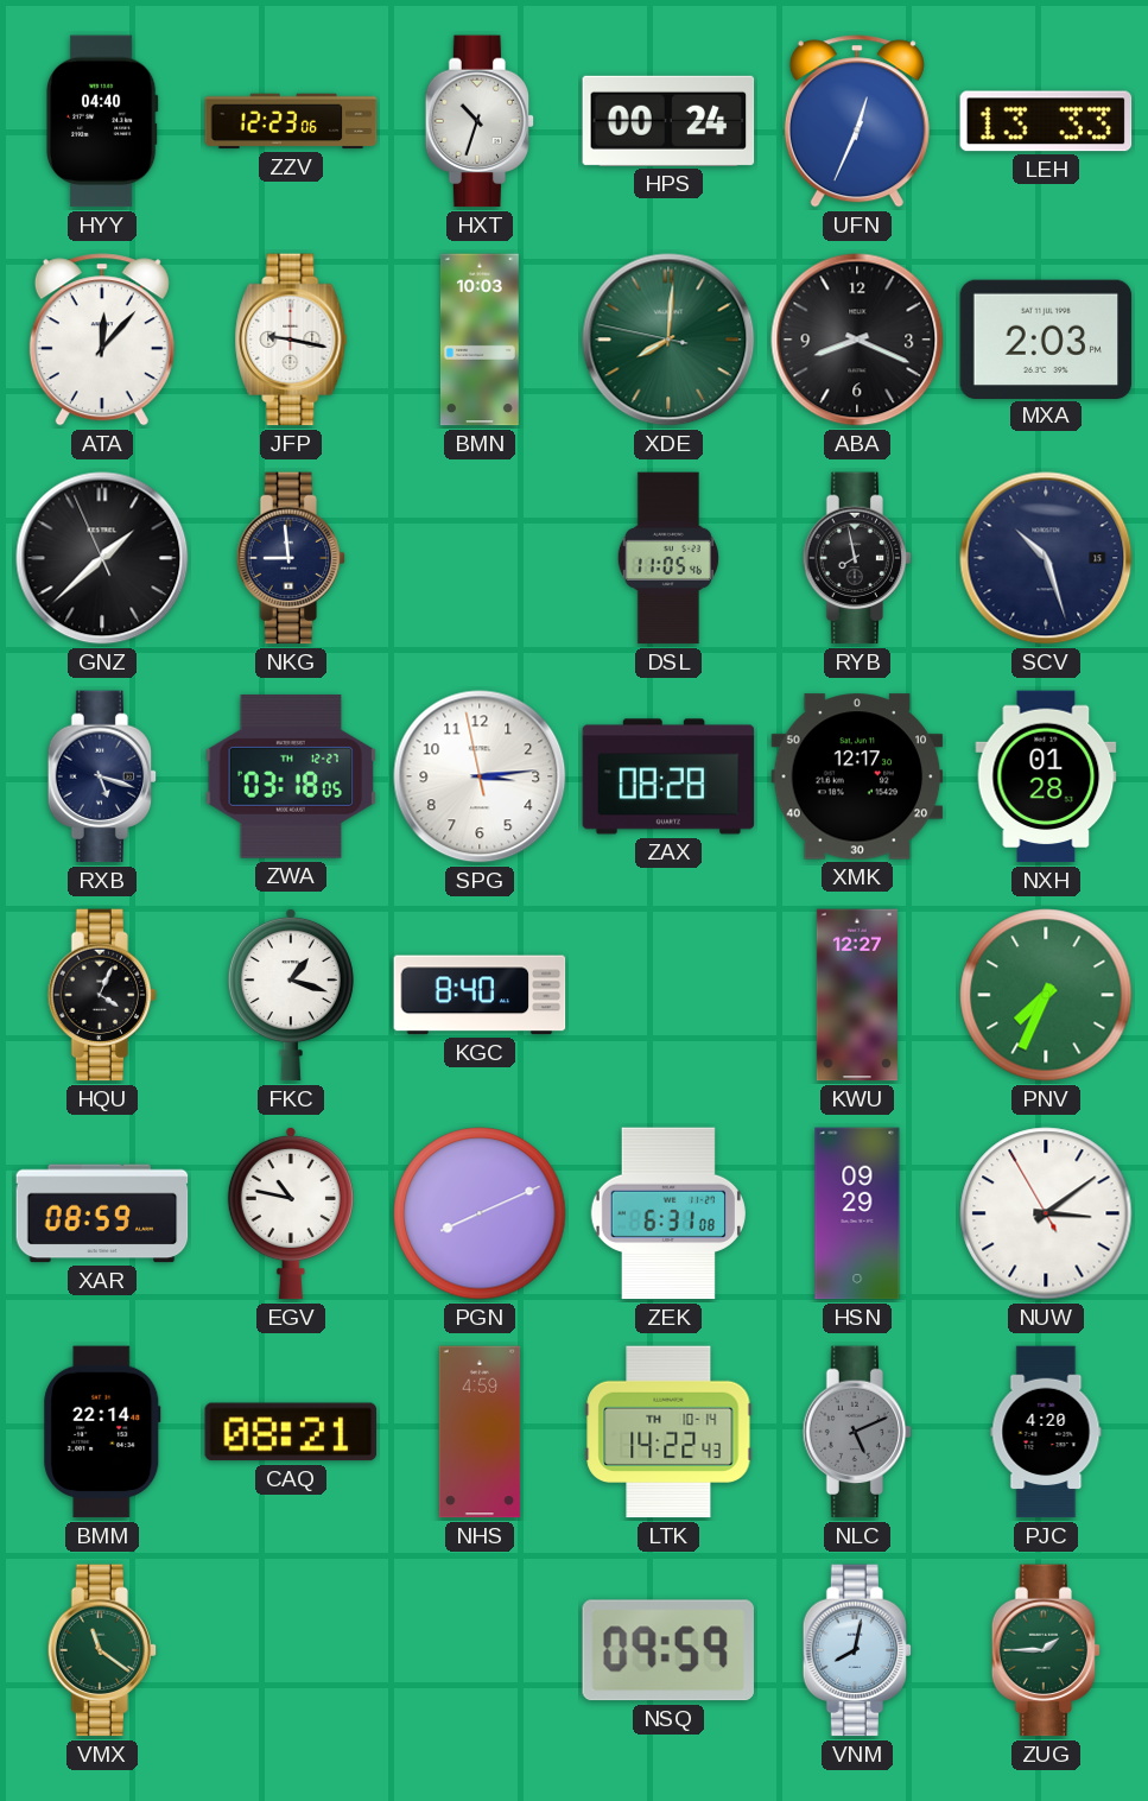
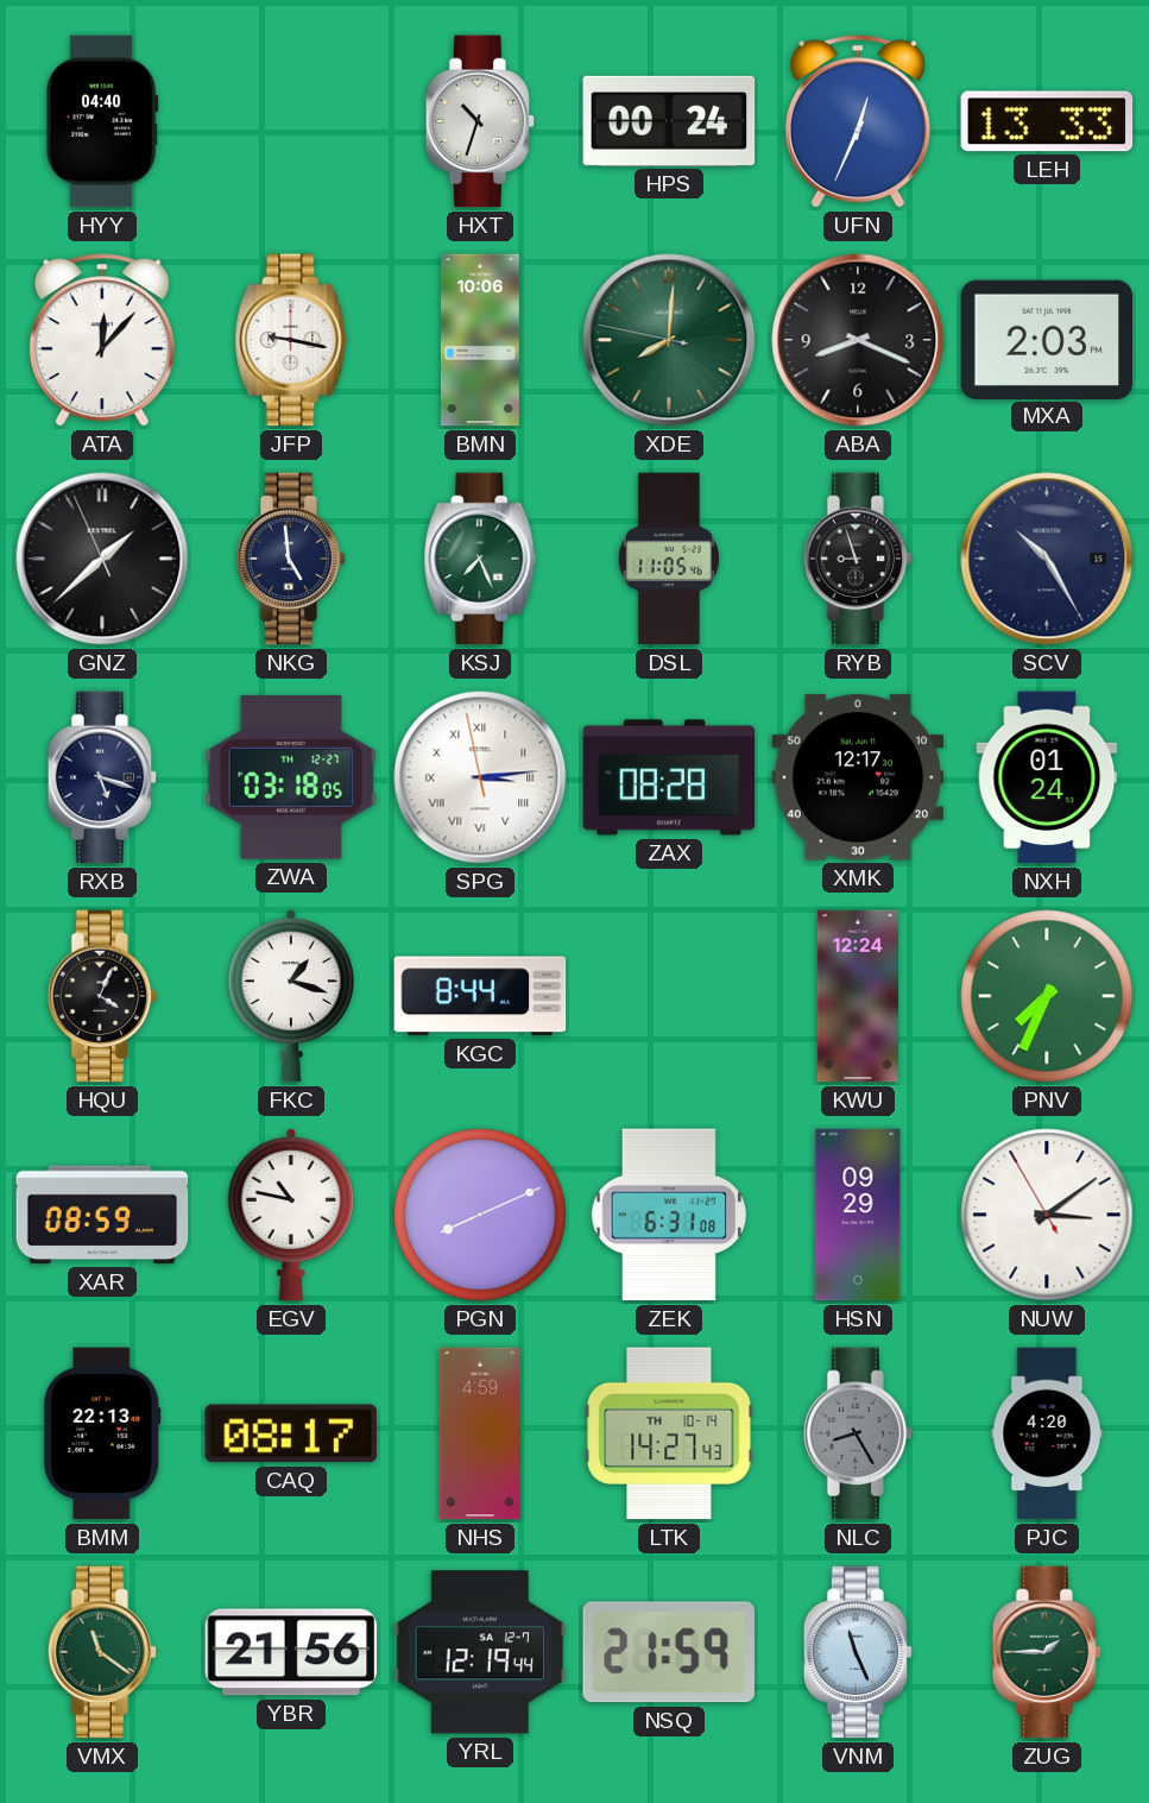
ZZV: 12:23 -> none
BMN: 10:03 -> 10:06
NKG: 8:59 -> 4:59
KSJ: none -> 7:26
RYB: 7:58 -> 8:57
SCV: 10:27 -> 10:25
SPG numerals: Arabic -> Roman
NXH: 01:28 -> 01:24
KGC: 8:40 -> 8:44
KWU: 12:27 -> 12:24
BMM: 22:14 -> 22:13
CAQ: 08:21 -> 08:17
LTK: 14:22 -> 14:27
NLC: 5:11 -> 8:25
YBR: none -> 21:56
YRL: none -> 12:19
NSQ: 09:59 -> 21:59
VNM: 8:02 -> 11:26
